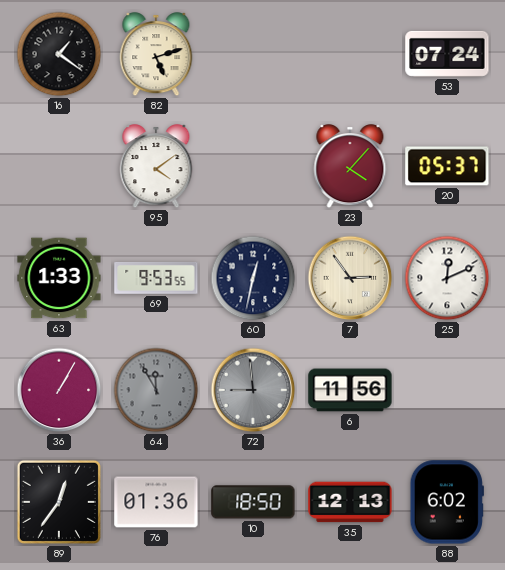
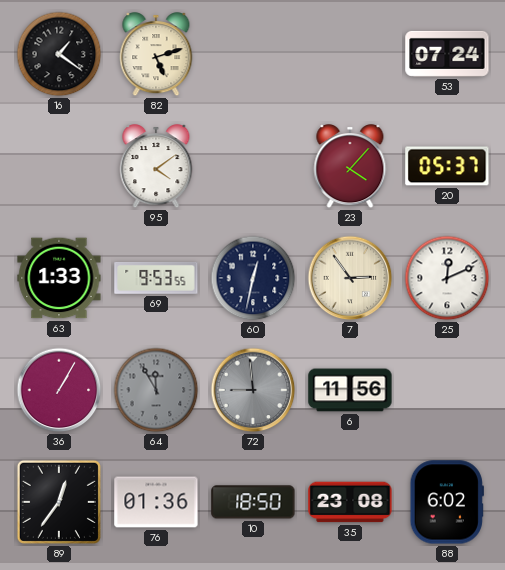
35: 12:13 -> 23:08
